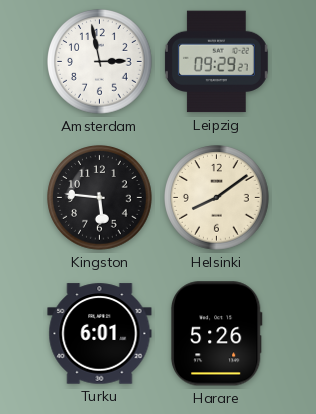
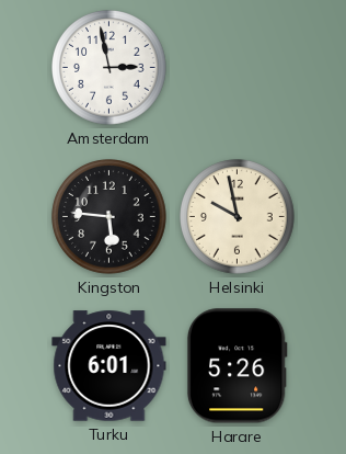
Leipzig: 09:29 -> none
Helsinki: 8:09 -> 9:58
